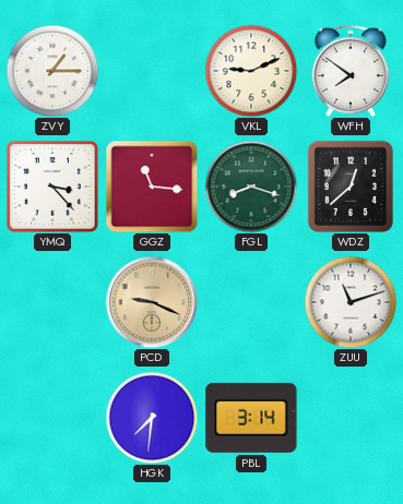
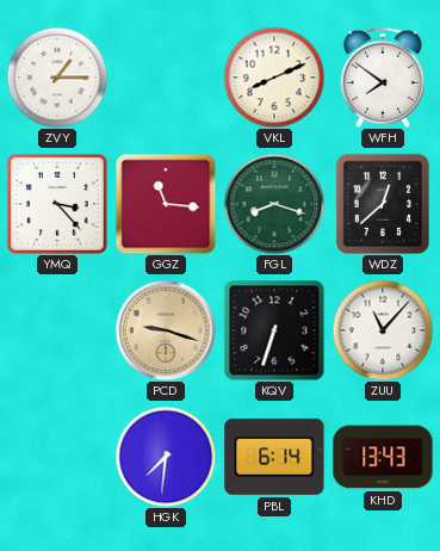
VKL: 9:11 -> 8:11
PCD: 9:19 -> 9:18
KQV: none -> 6:33
ZUU: 11:12 -> 11:07
PBL: 3:14 -> 6:14
KHD: none -> 13:43
